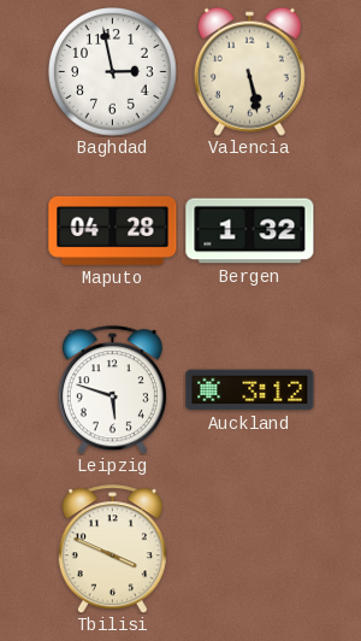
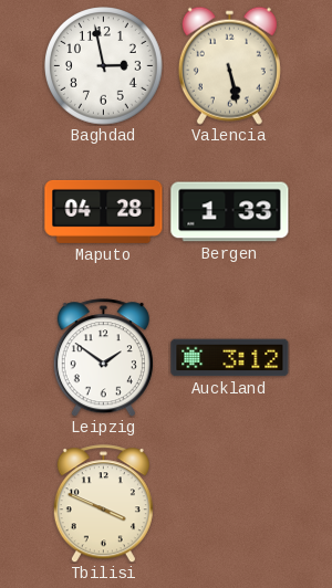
Bergen: 1:32 -> 1:33
Leipzig: 5:48 -> 1:51
